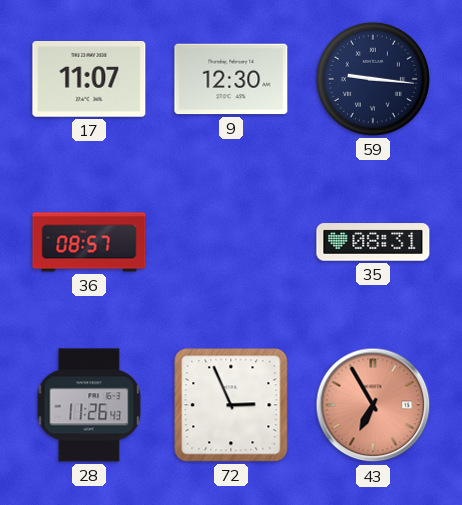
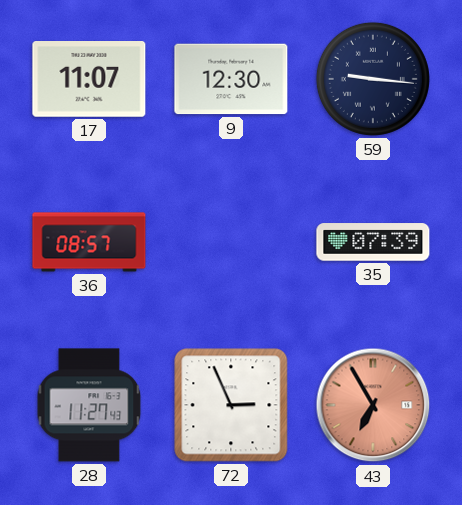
35: 08:31 -> 07:39
28: 11:26 -> 11:27
